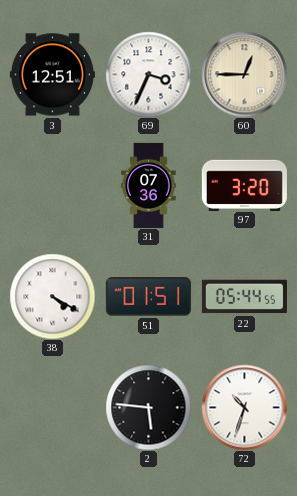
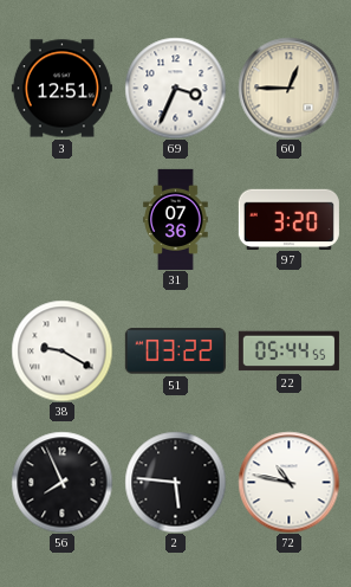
38: 4:20 -> 9:20
51: 01:51 -> 03:22
56: none -> 7:56
72: 10:33 -> 10:47
